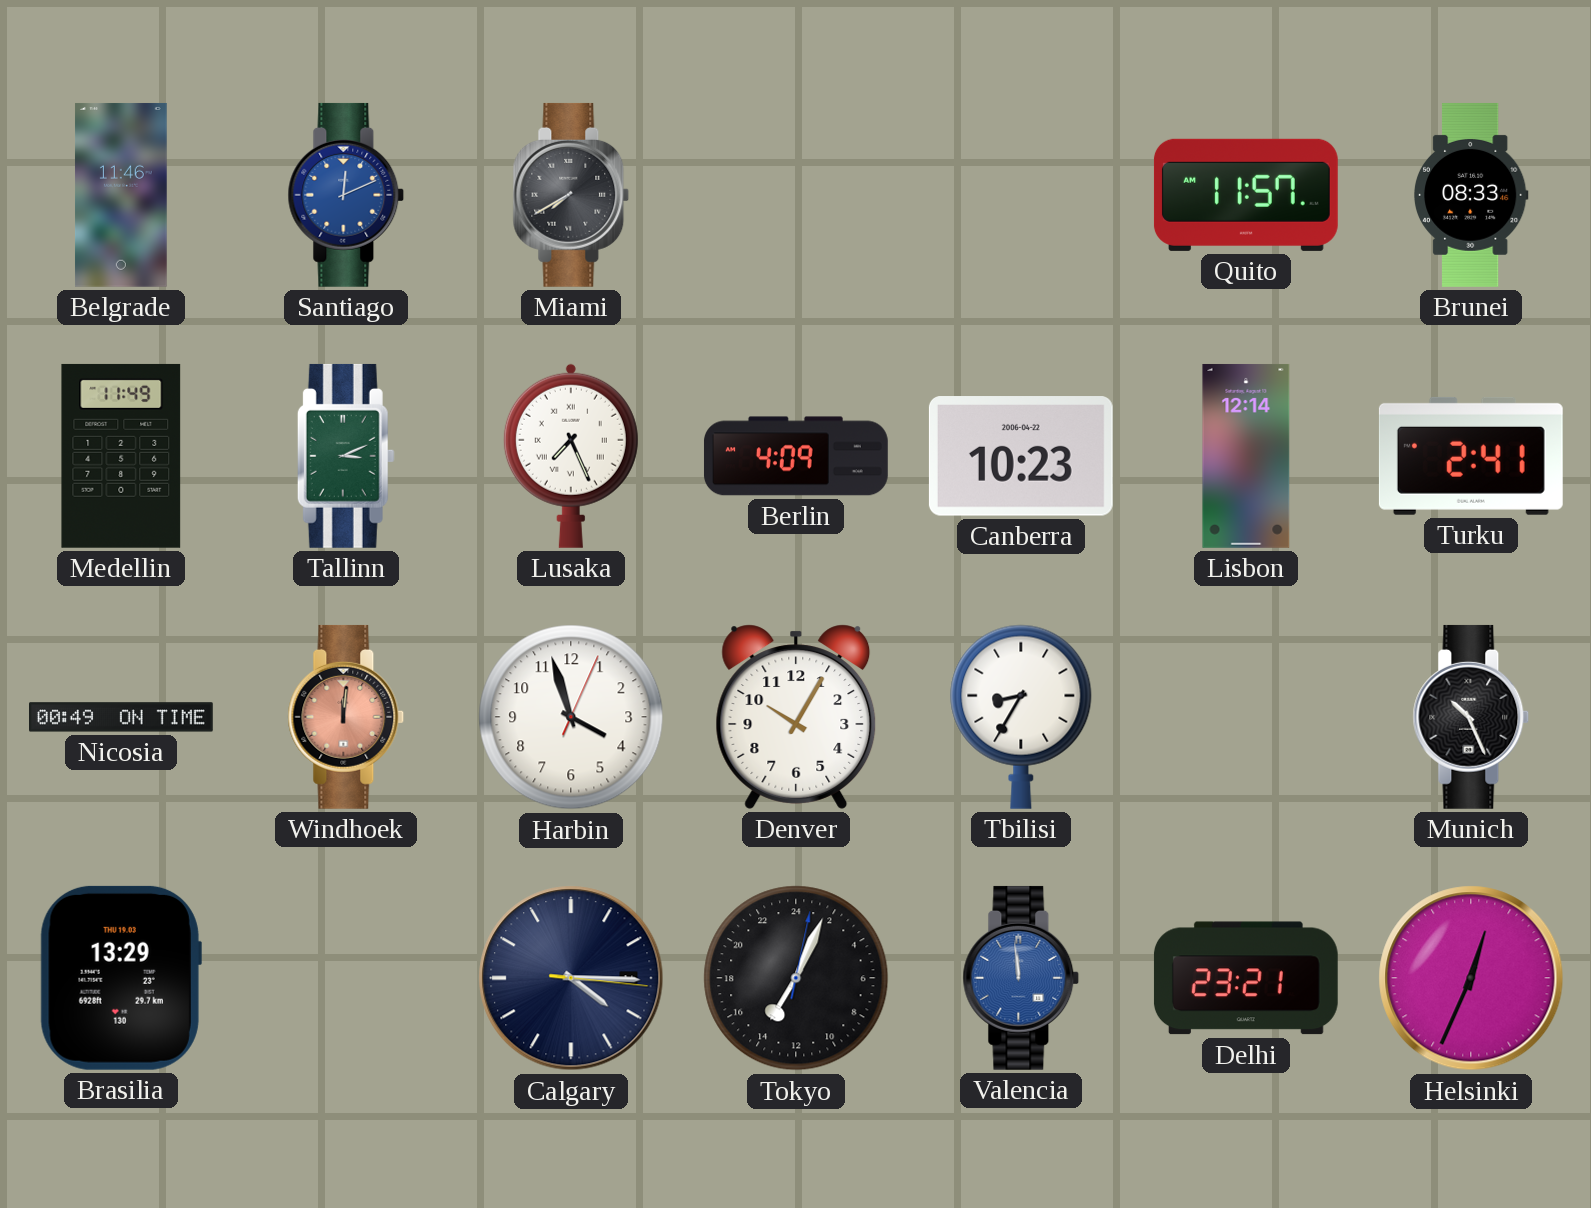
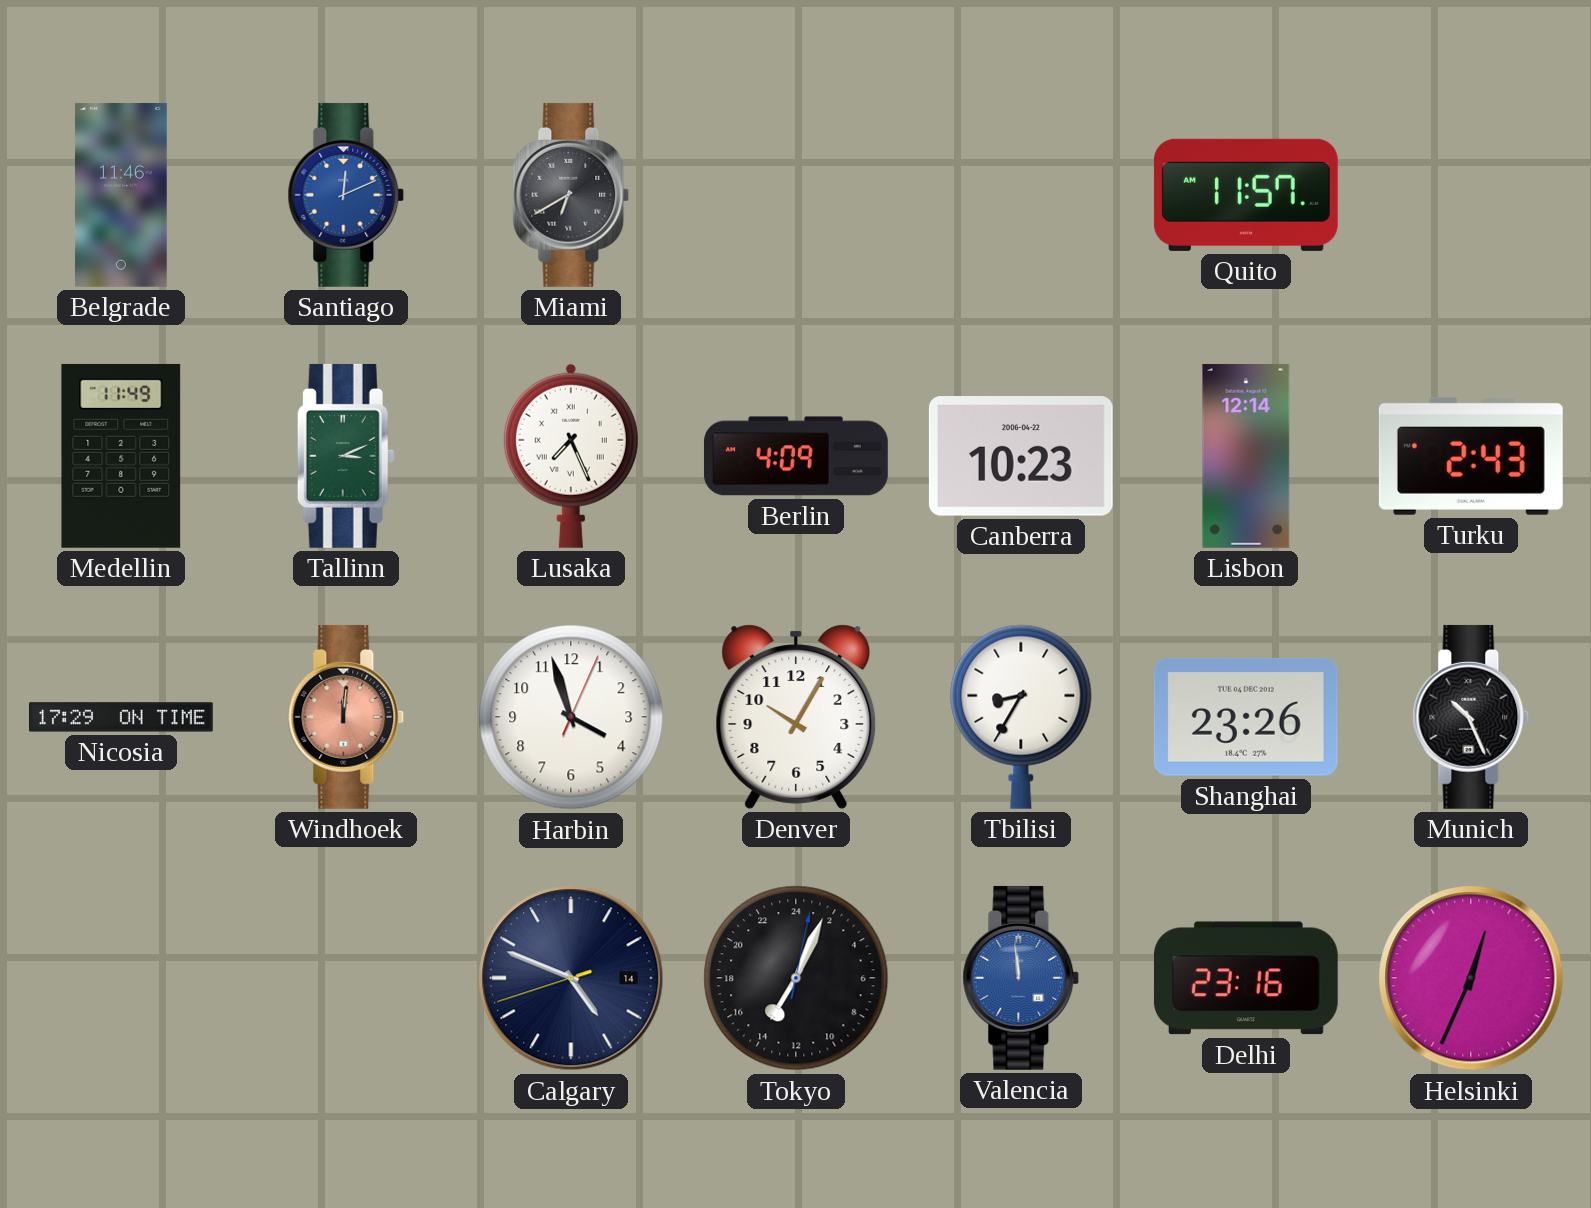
Miami: 7:40 -> 6:40
Brunei: 08:33 -> none
Turku: 2:41 -> 2:43
Nicosia: 00:49 -> 17:29
Shanghai: none -> 23:26
Brasilia: 13:29 -> none
Calgary: 4:15 -> 4:48
Delhi: 23:21 -> 23:16
